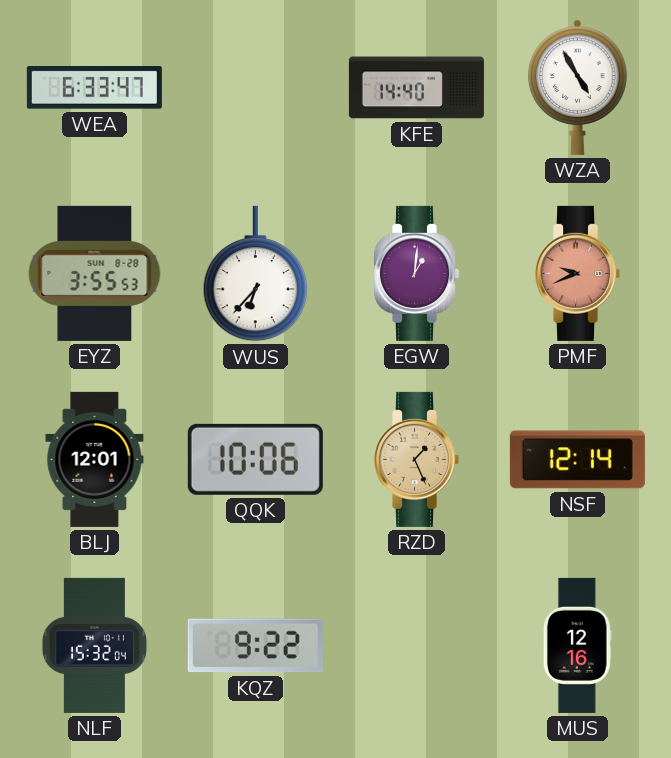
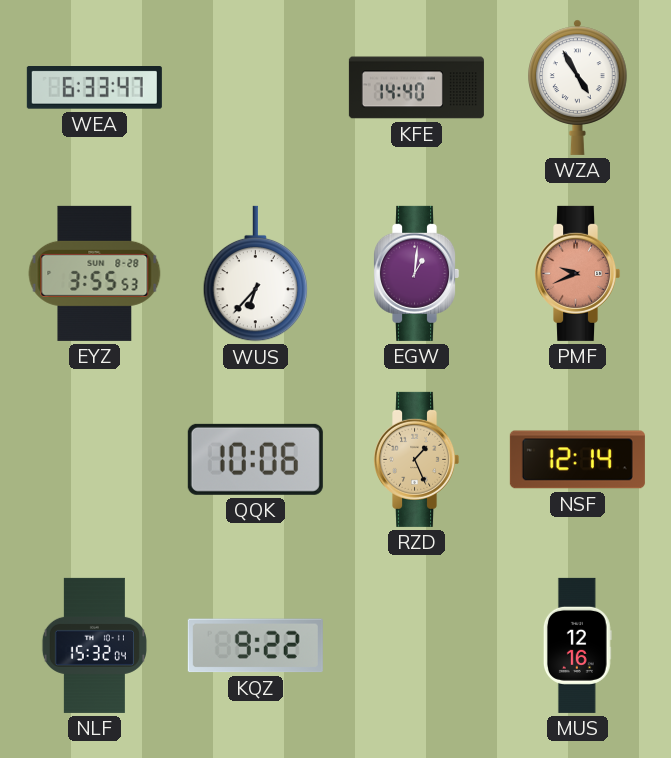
BLJ: 12:01 -> none
